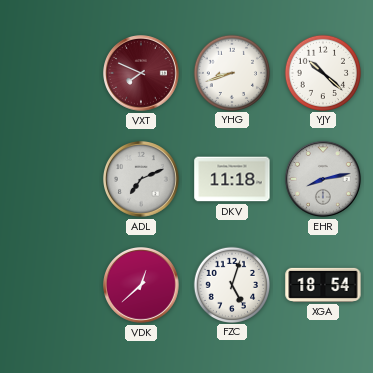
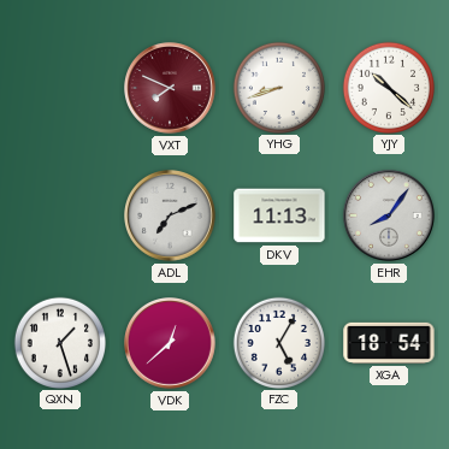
DKV: 11:18 -> 11:13
EHR: 8:13 -> 8:06
QXN: none -> 1:27
FZC: 5:03 -> 5:05
